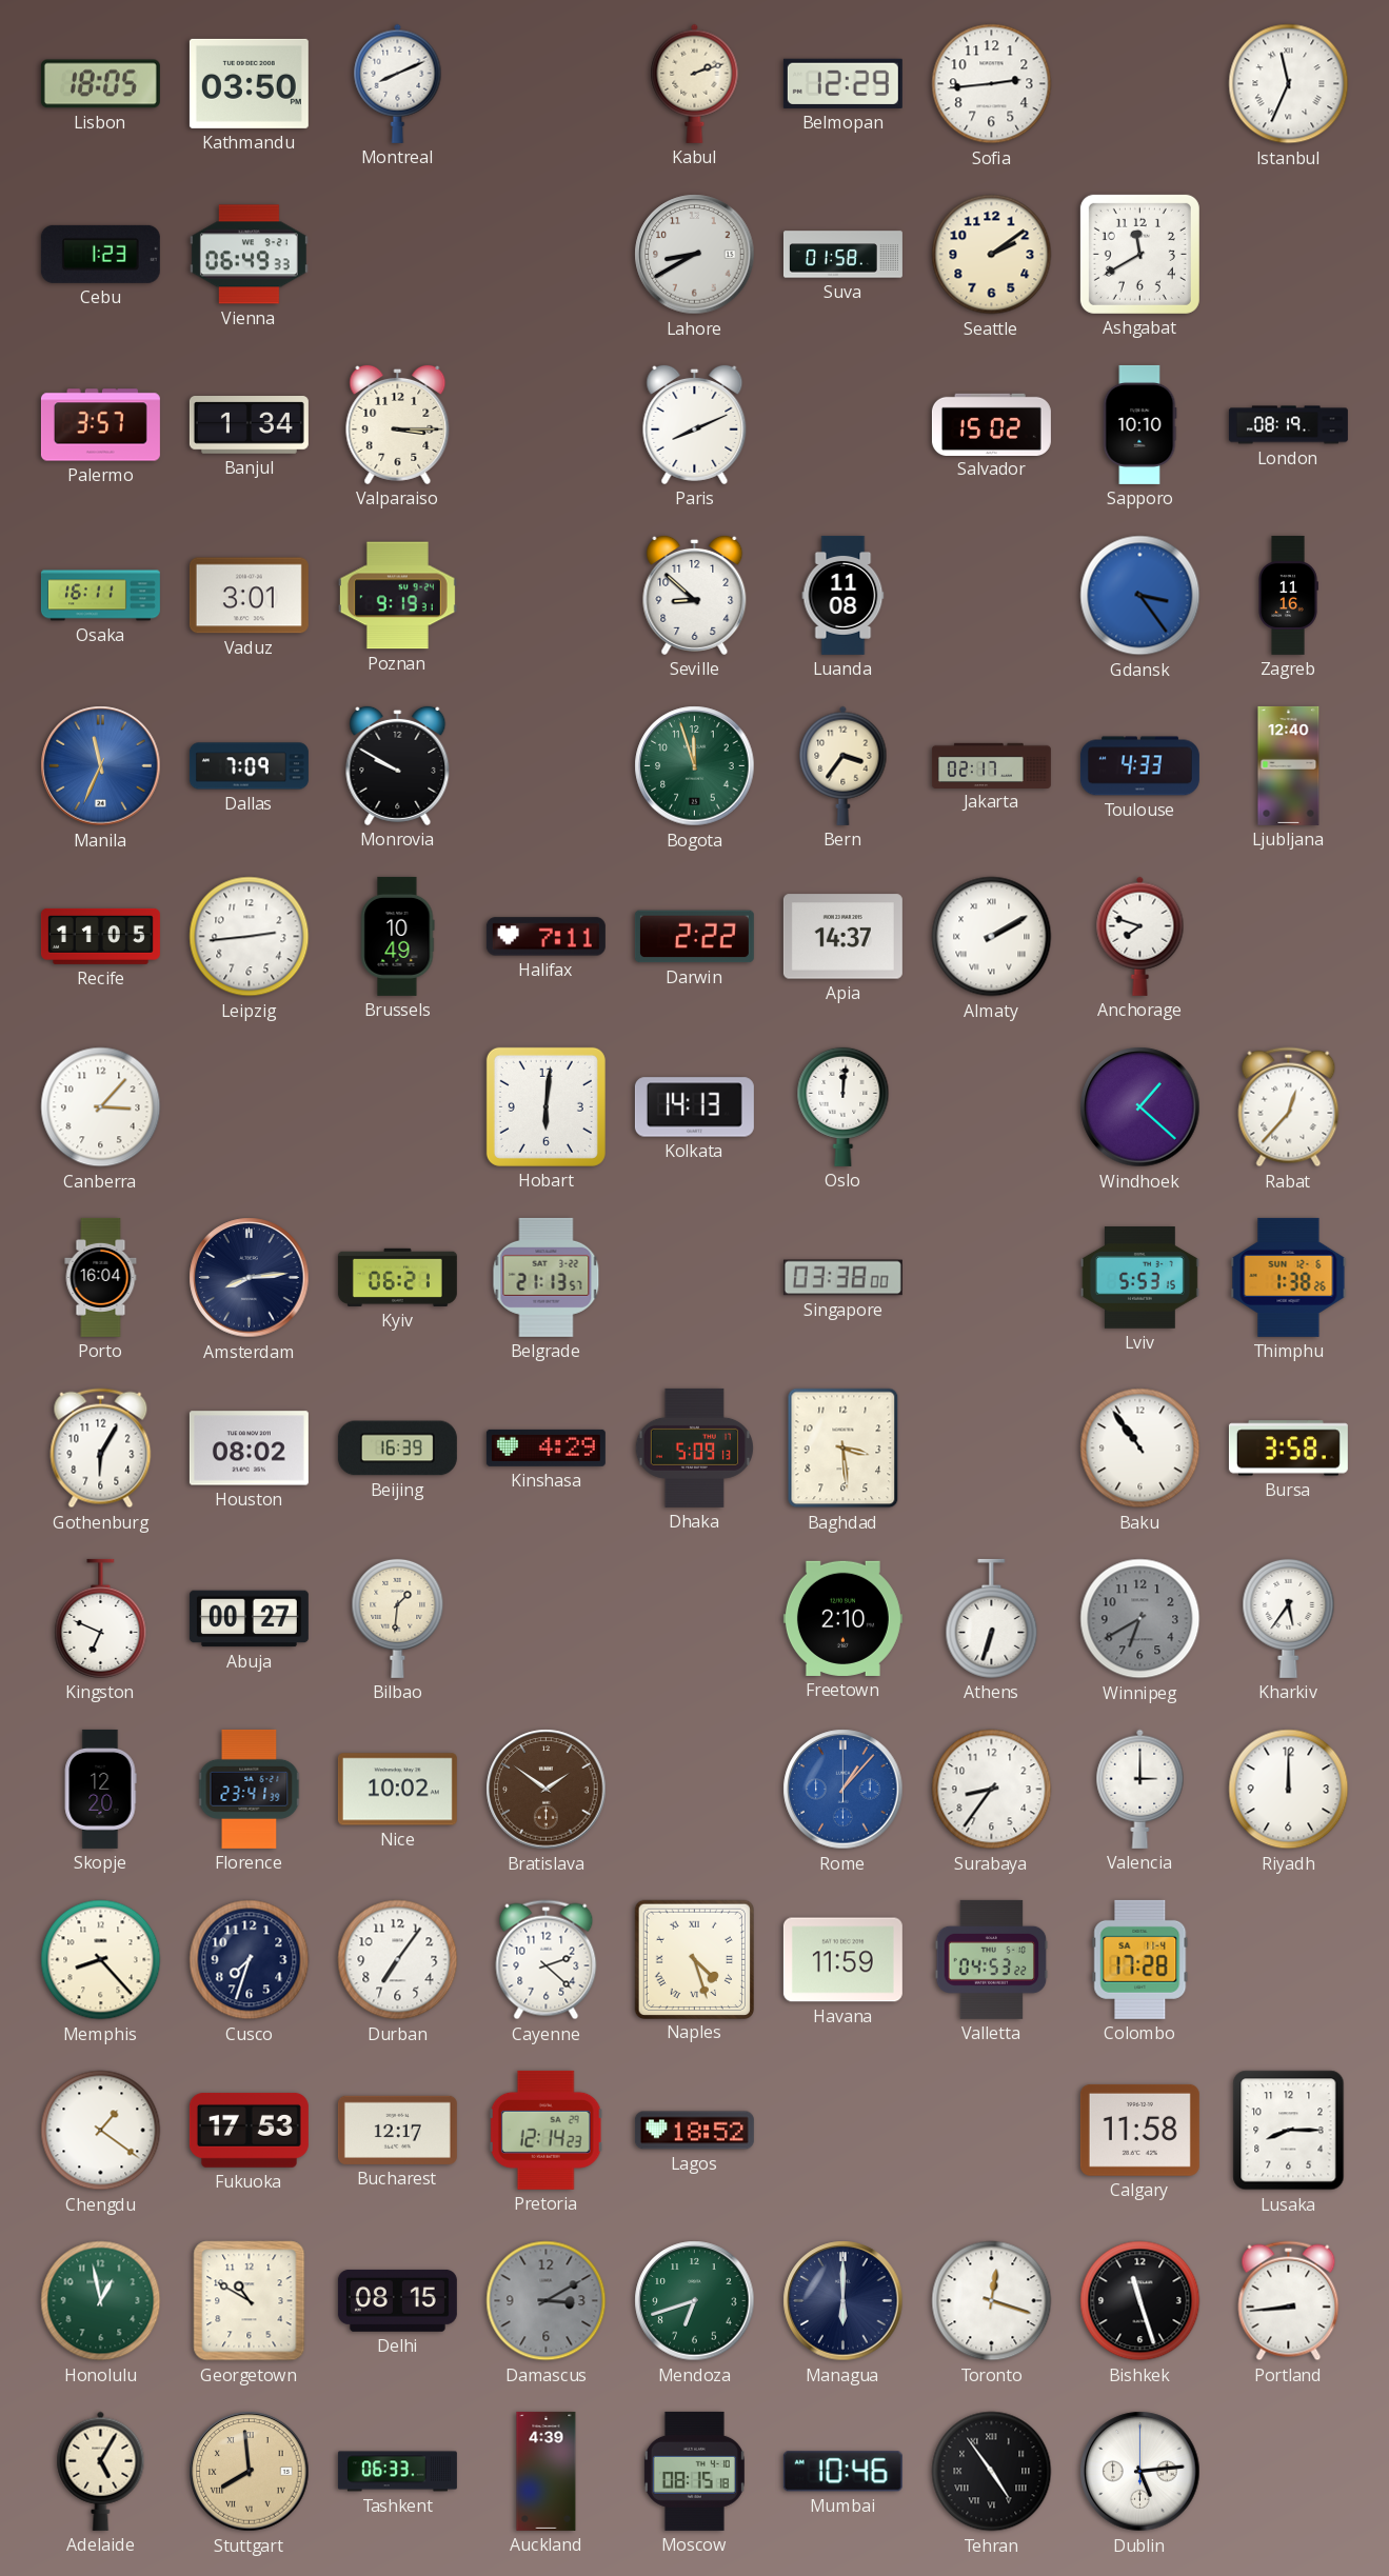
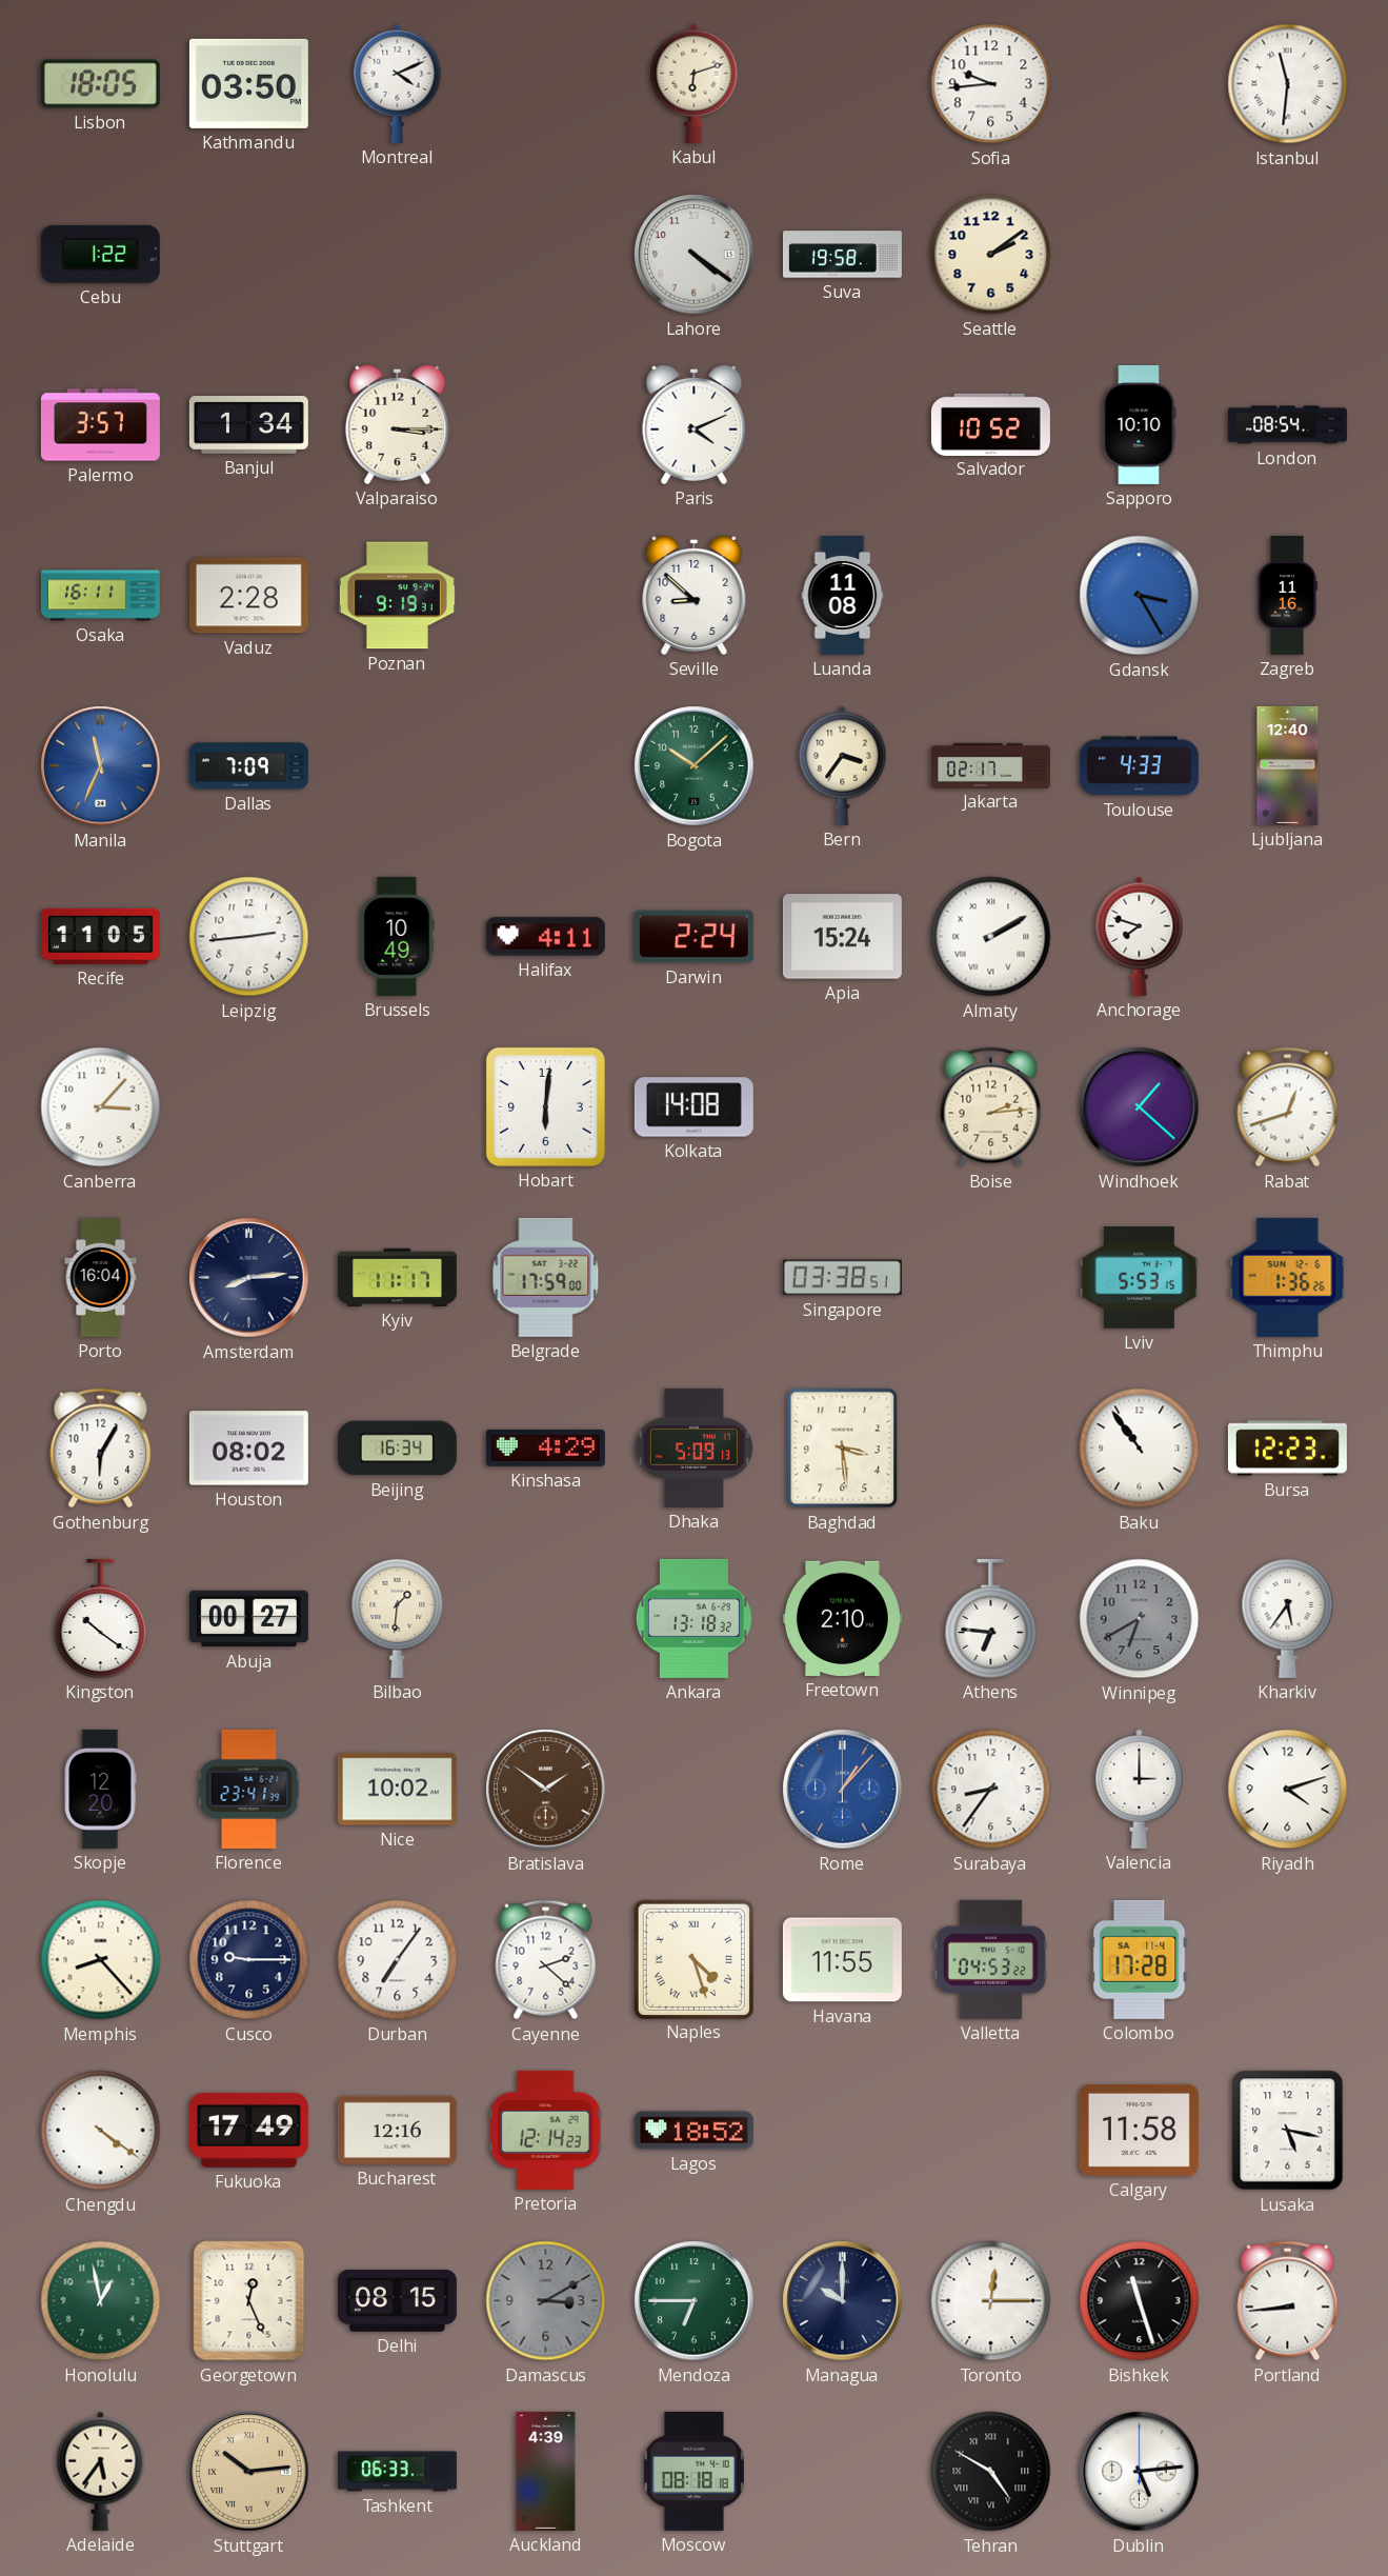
Montreal: 8:11 -> 4:11
Kabul: 2:12 -> 6:12
Belmopan: 12:29 -> none
Sofia: 2:44 -> 9:44
Istanbul: 11:34 -> 11:31
Cebu: 1:23 -> 1:22
Vienna: 06:49 -> none
Lahore: 8:40 -> 4:21
Suva: 01:58 -> 19:58
Ashgabat: 11:40 -> none
Paris: 8:11 -> 4:11
Salvador: 15:02 -> 10:52
London: 08:19 -> 08:54
Vaduz: 3:01 -> 2:28
Gdansk: 3:24 -> 3:25
Monrovia: 9:50 -> none
Bogota: 11:57 -> 10:08
Halifax: 7:11 -> 4:11
Darwin: 2:22 -> 2:24
Apia: 14:37 -> 15:24
Kolkata: 14:13 -> 14:08
Oslo: 12:01 -> none
Boise: none -> 2:14
Rabat: 12:37 -> 12:42
Kyiv: 06:21 -> 11:17
Belgrade: 21:13 -> 17:59
Singapore: 03:38:00 -> 03:38:51
Thimphu: 1:38 -> 1:36
Beijing: 16:39 -> 16:34
Bursa: 3:58 -> 12:23
Kingston: 6:49 -> 10:21
Ankara: none -> 13:18
Athens: 6:33 -> 6:46
Riyadh: 12:00 -> 4:12
Cusco: 7:33 -> 9:15
Havana: 11:59 -> 11:55
Chengdu: 1:21 -> 4:21
Fukuoka: 17:53 -> 17:49
Bucharest: 12:17 -> 12:16
Lusaka: 8:15 -> 5:17
Georgetown: 10:50 -> 12:26
Mendoza: 6:42 -> 6:45
Managua: 6:00 -> 10:00
Toronto: 12:18 -> 12:15
Adelaide: 5:05 -> 5:36
Stuttgart: 7:59 -> 10:14
Moscow: 08:15 -> 08:18
Mumbai: 10:46 -> none
Tehran: 4:54 -> 4:50
